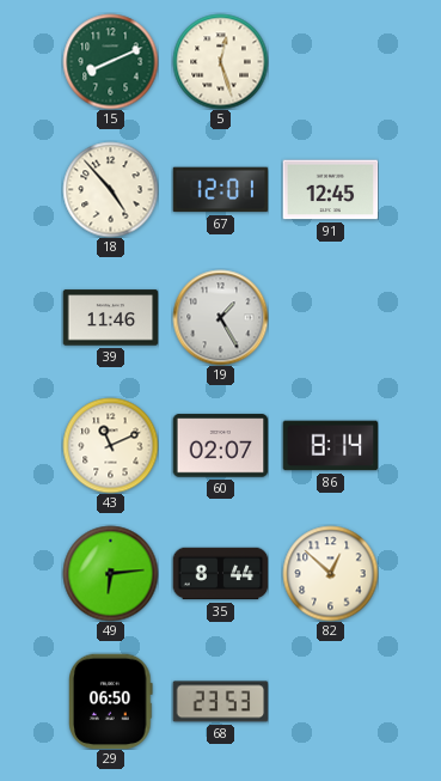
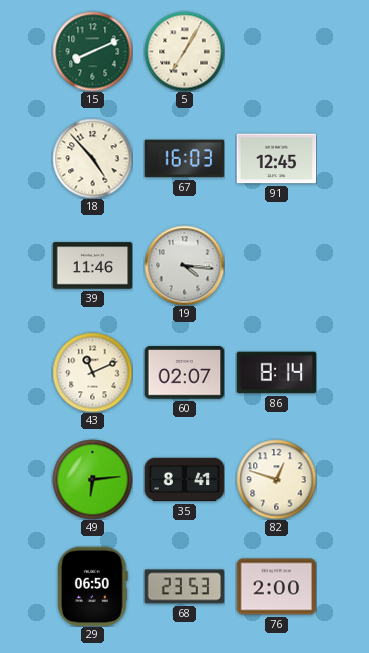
5: 12:27 -> 7:05
67: 12:01 -> 16:03
19: 1:25 -> 4:16
35: 8:44 -> 8:41
82: 12:52 -> 12:48
76: none -> 2:00
